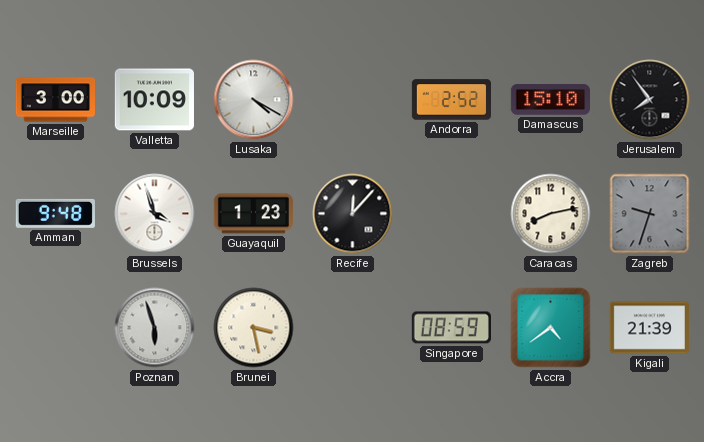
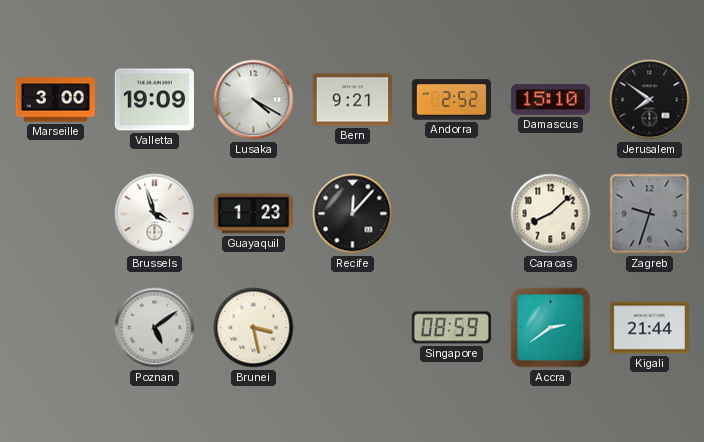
Valletta: 10:09 -> 19:09
Bern: none -> 9:21
Jerusalem: 7:54 -> 7:51
Amman: 9:48 -> none
Caracas: 8:13 -> 8:08
Poznan: 5:57 -> 5:09
Accra: 4:39 -> 2:39
Kigali: 21:39 -> 21:44
